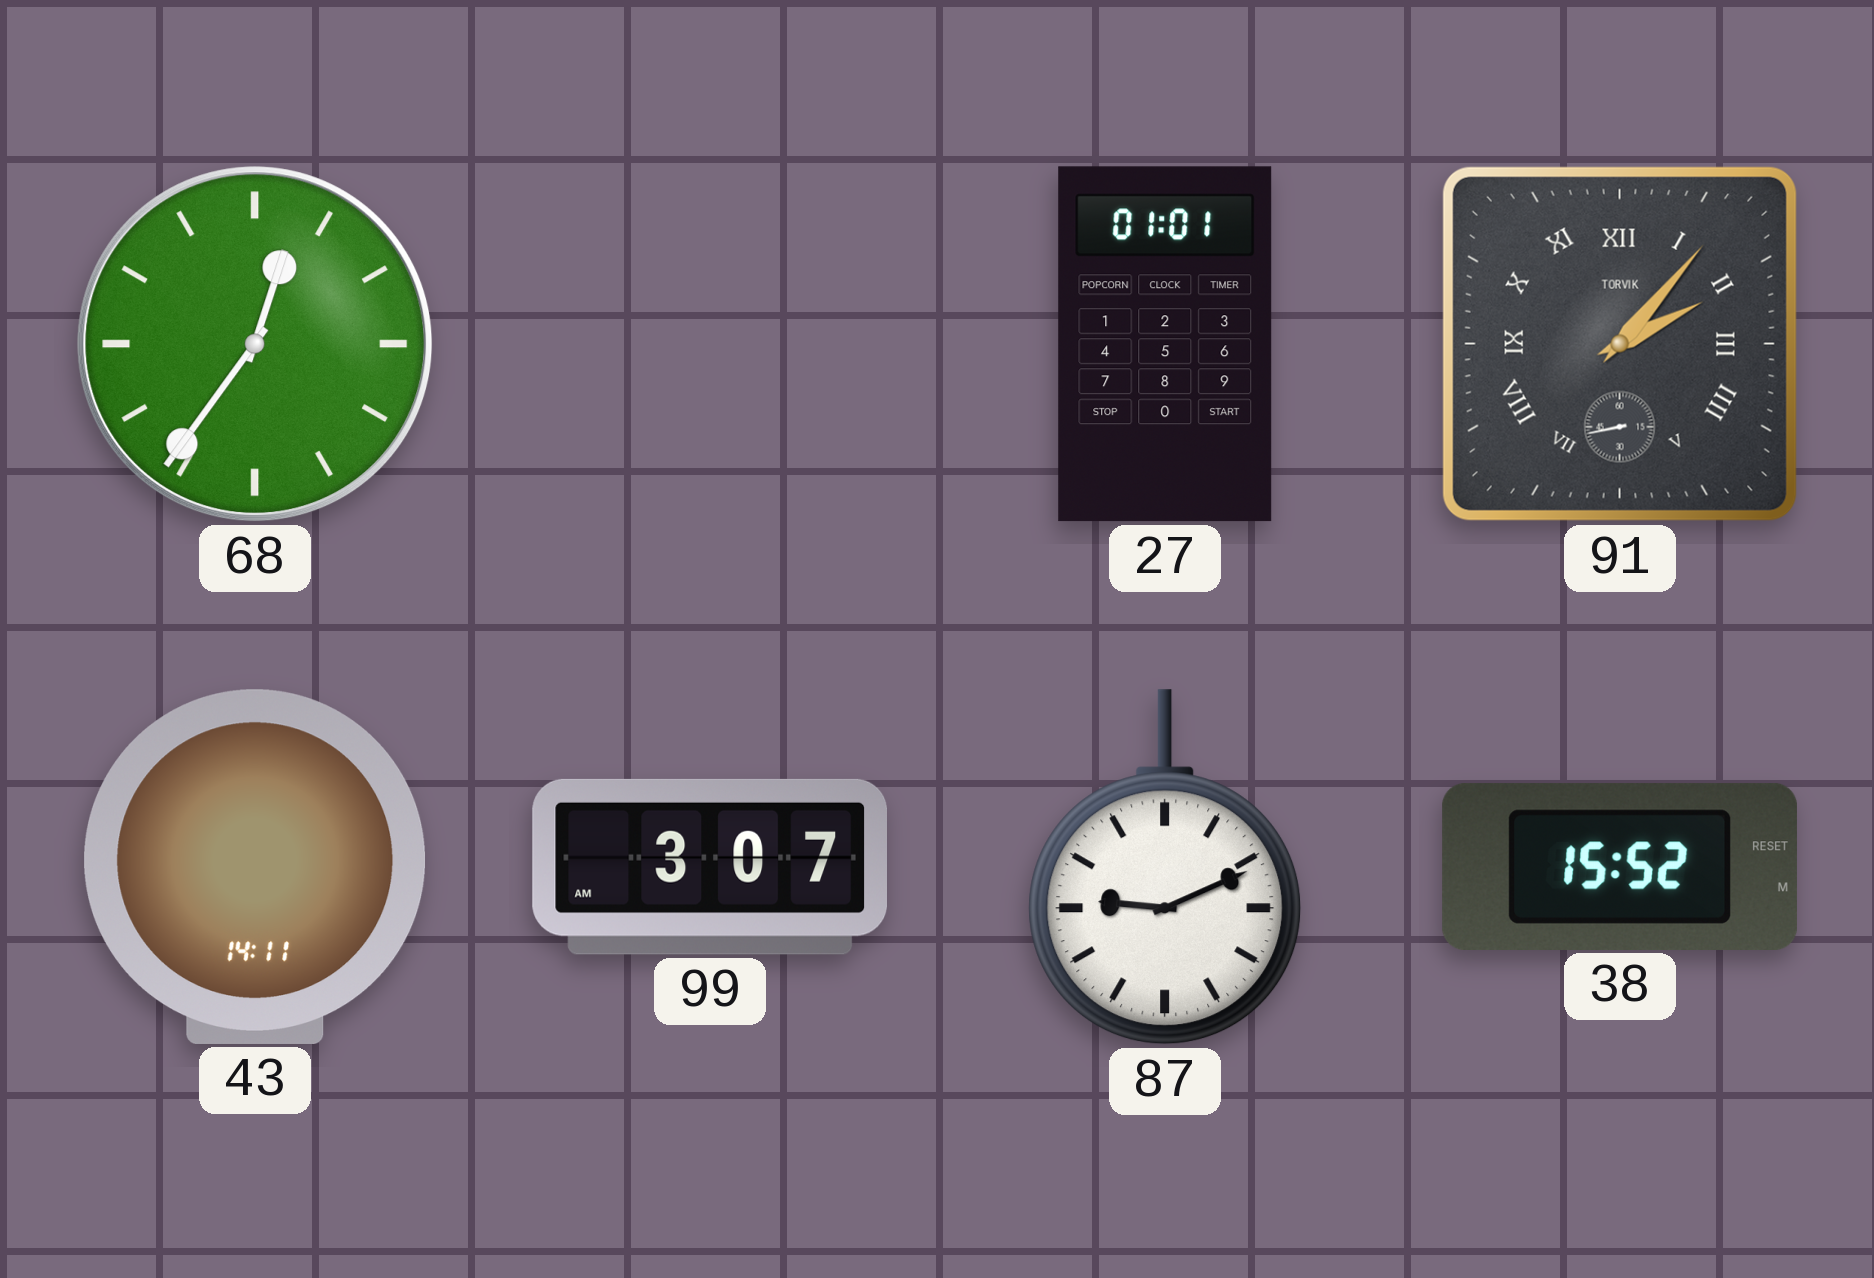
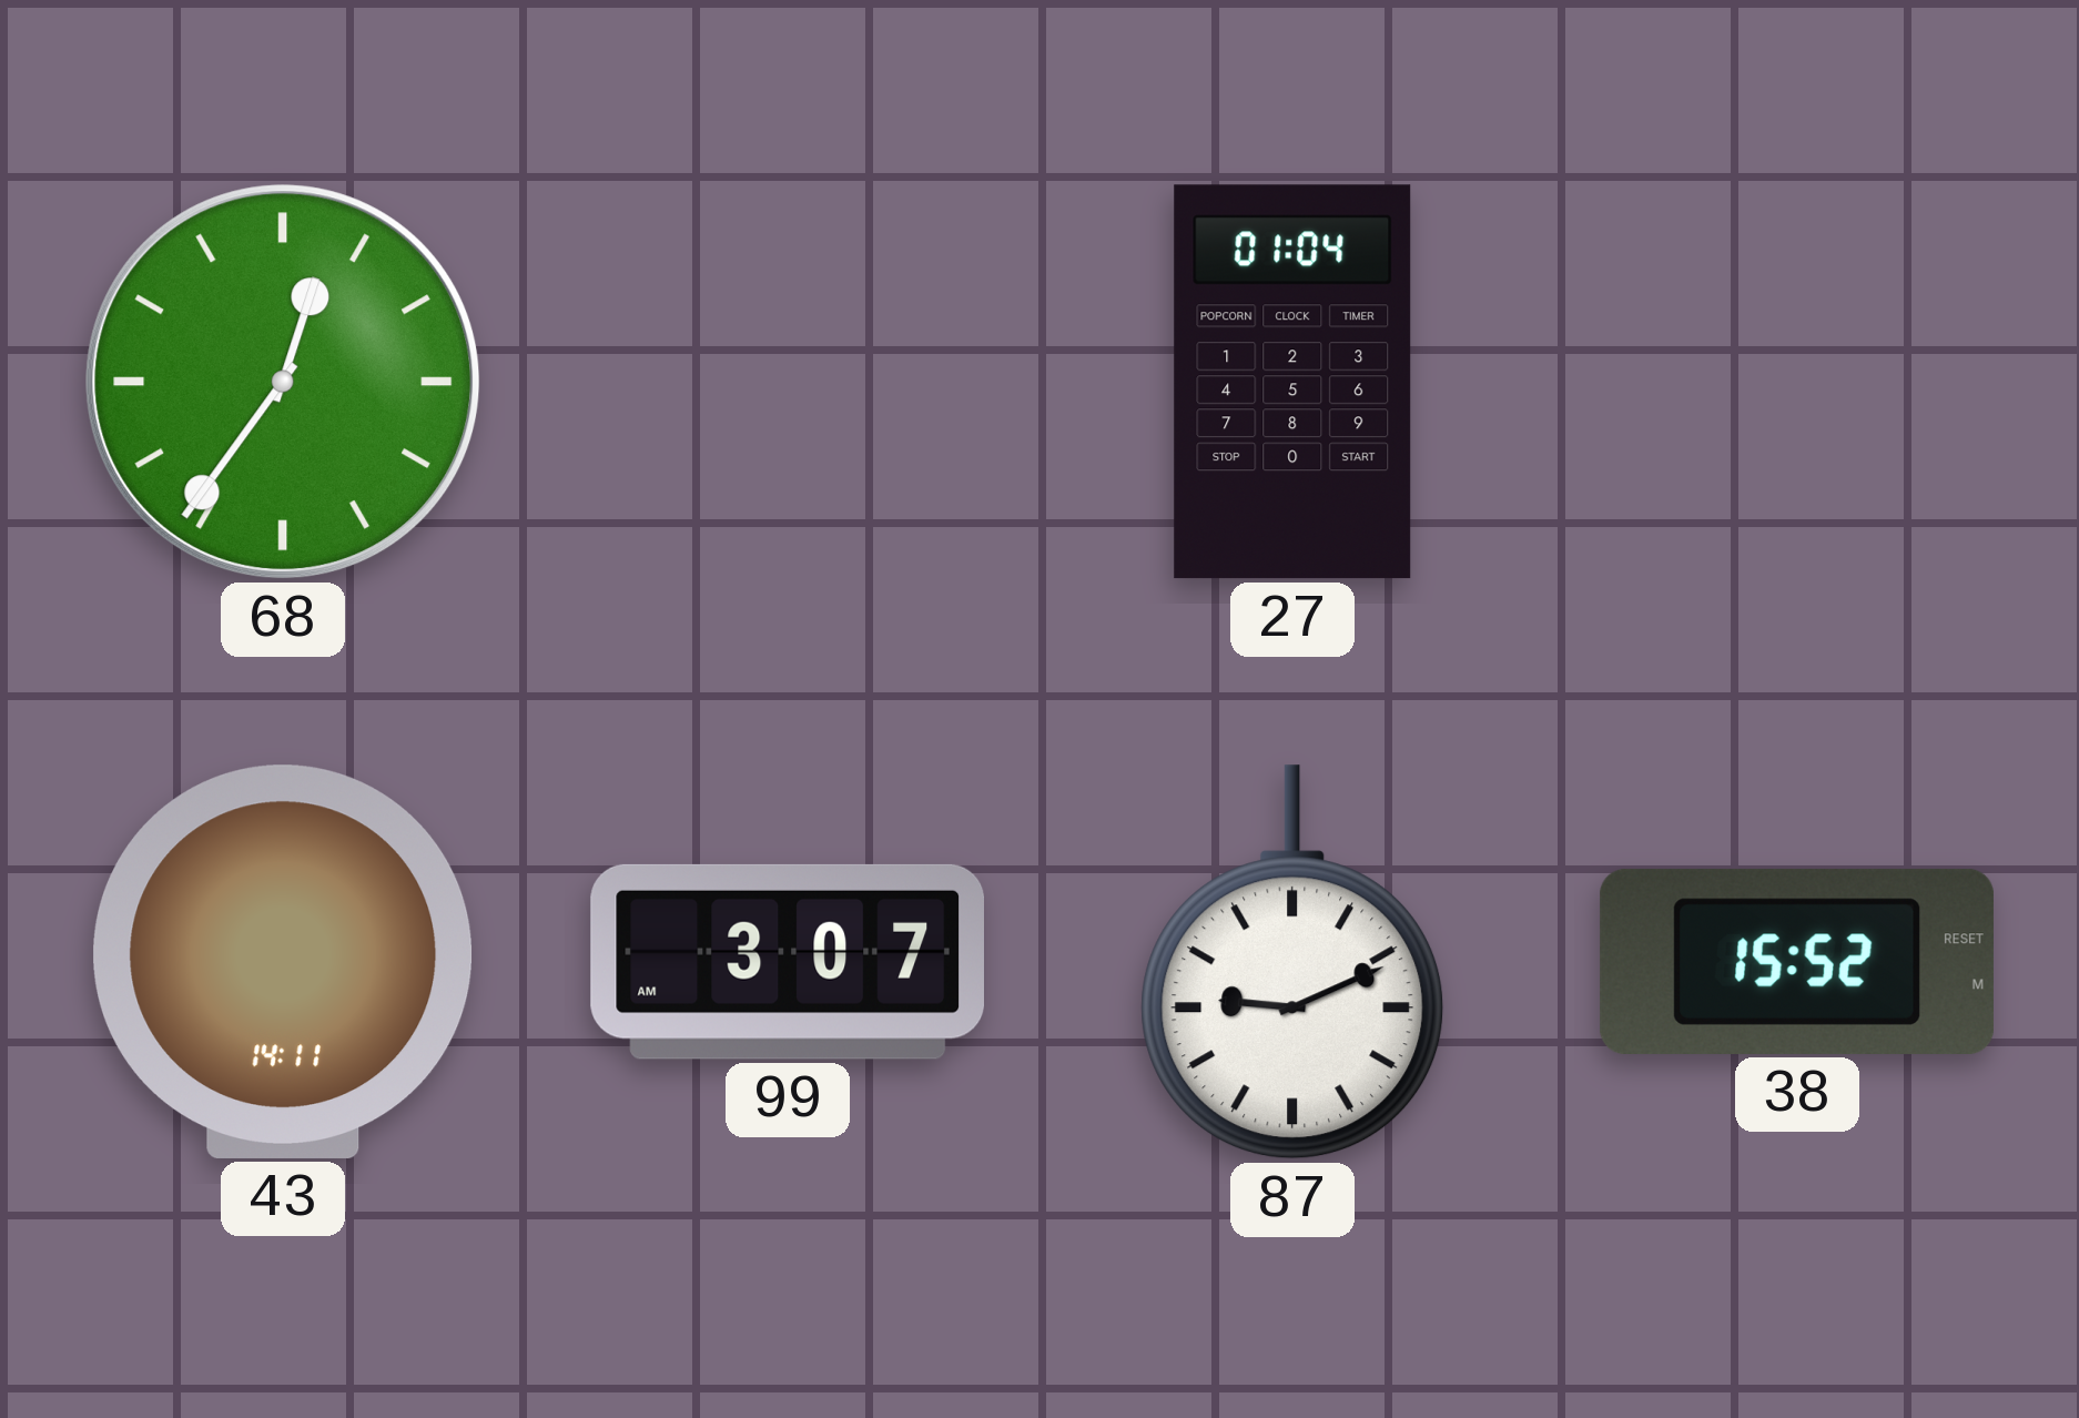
27: 01:01 -> 01:04
91: 2:06 -> none
